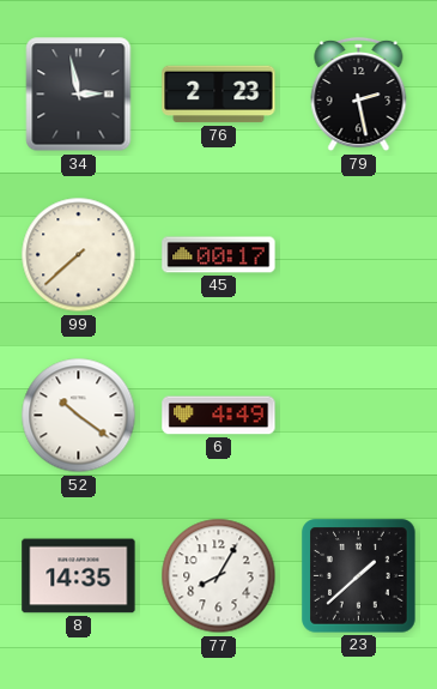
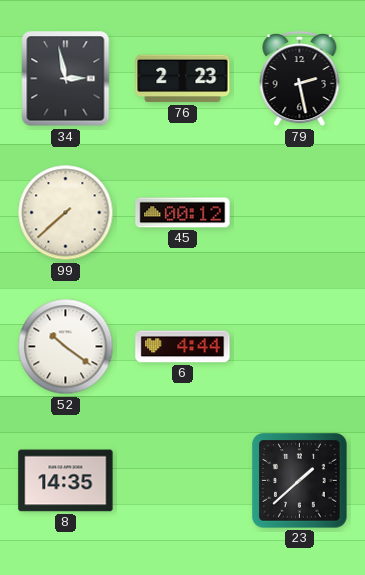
45: 00:17 -> 00:12
6: 4:49 -> 4:44
77: 8:05 -> none
